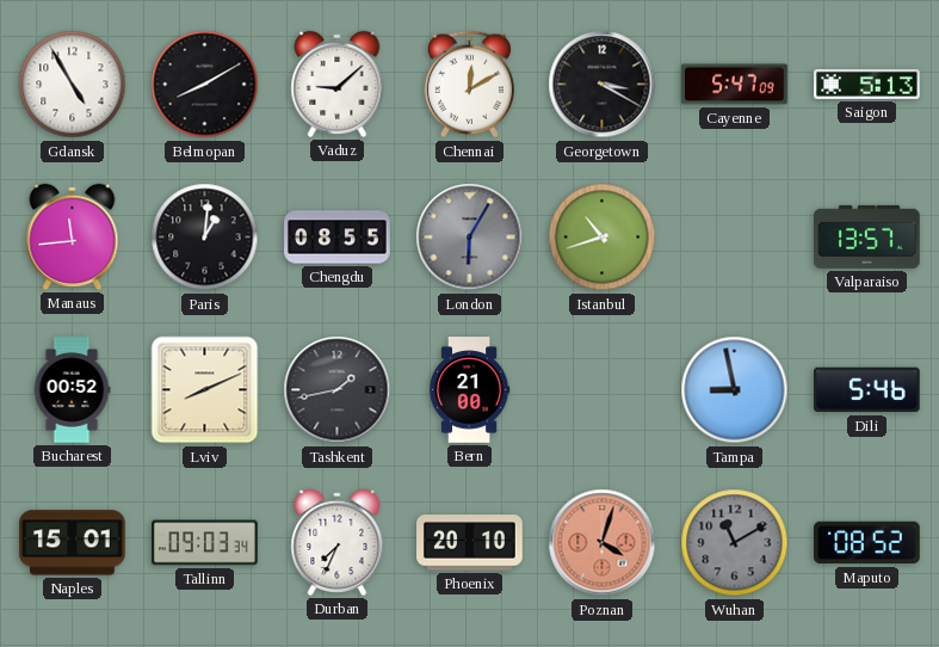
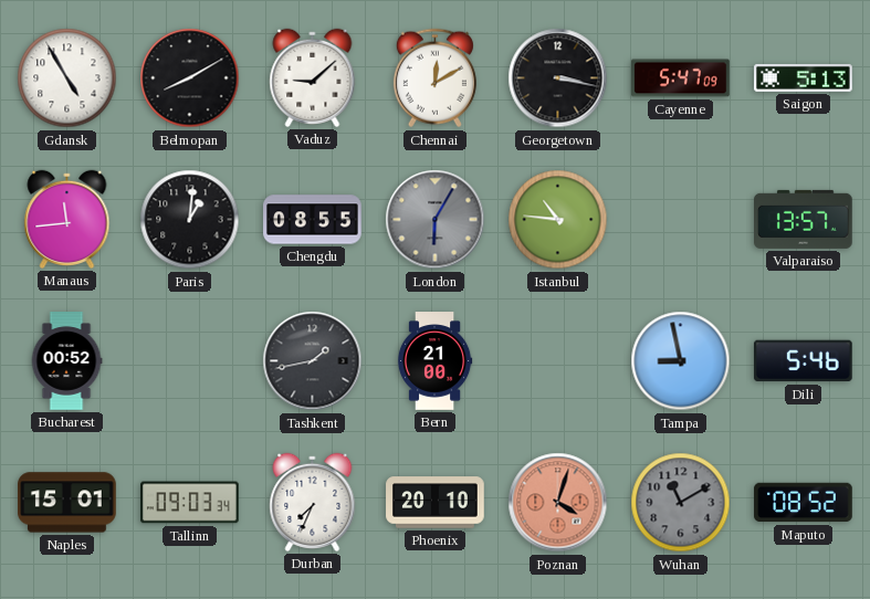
Georgetown: 3:20 -> 3:17
Istanbul: 10:42 -> 10:46
Lviv: 8:11 -> none
